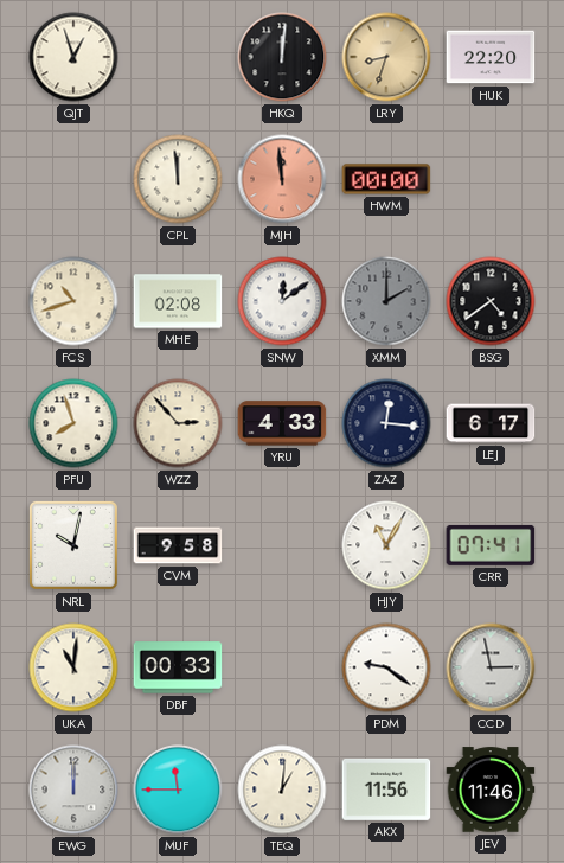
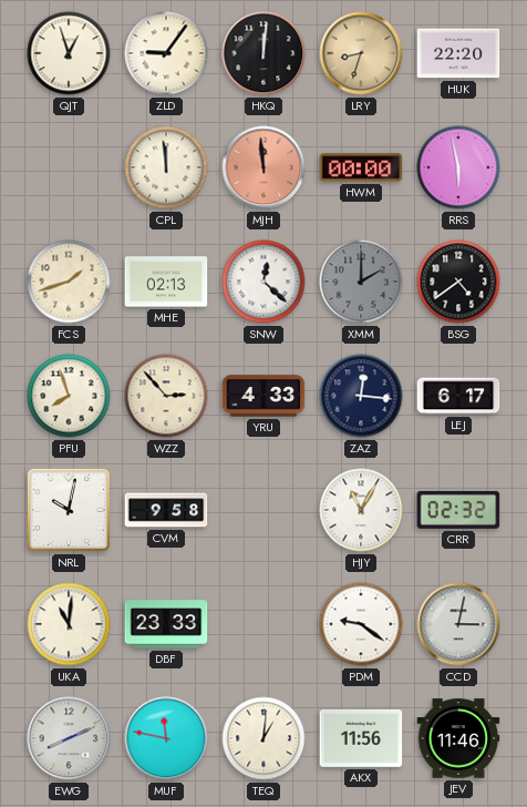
ZLD: none -> 9:06
RRS: none -> 5:58
FCS: 10:42 -> 1:42
MHE: 02:08 -> 02:13
SNW: 12:09 -> 12:22
CRR: 07:41 -> 02:32
DBF: 00:33 -> 23:33
CCD: 2:58 -> 3:02
EWG: 12:00 -> 8:11
MUF: 11:45 -> 11:47
